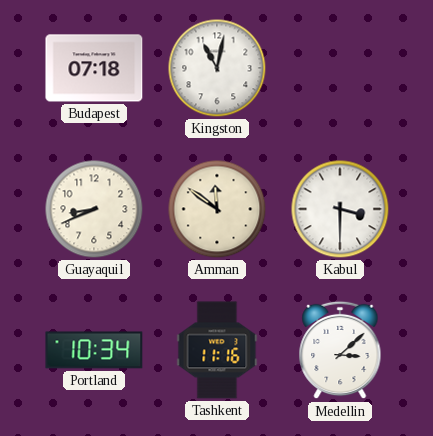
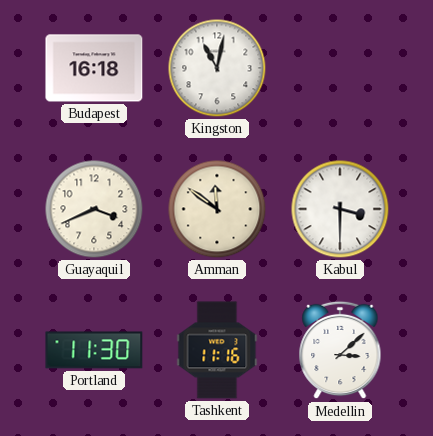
Budapest: 07:18 -> 16:18
Guayaquil: 8:41 -> 3:41
Portland: 10:34 -> 11:30
